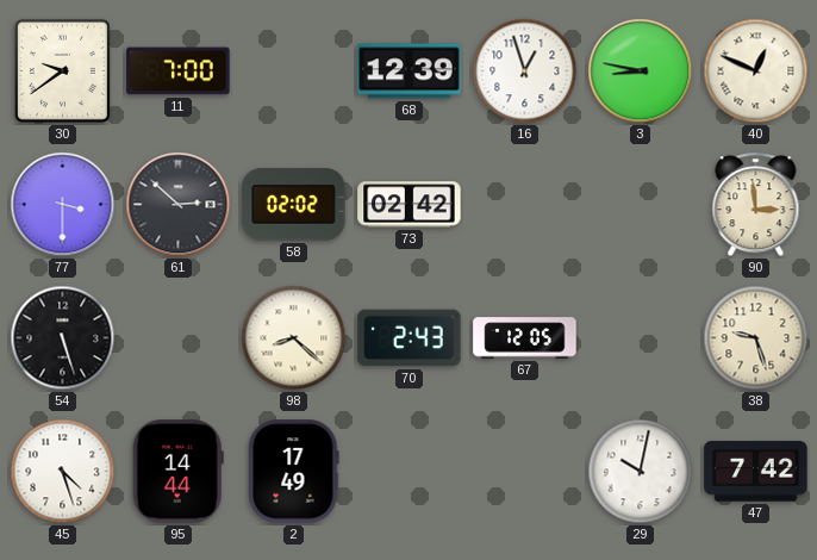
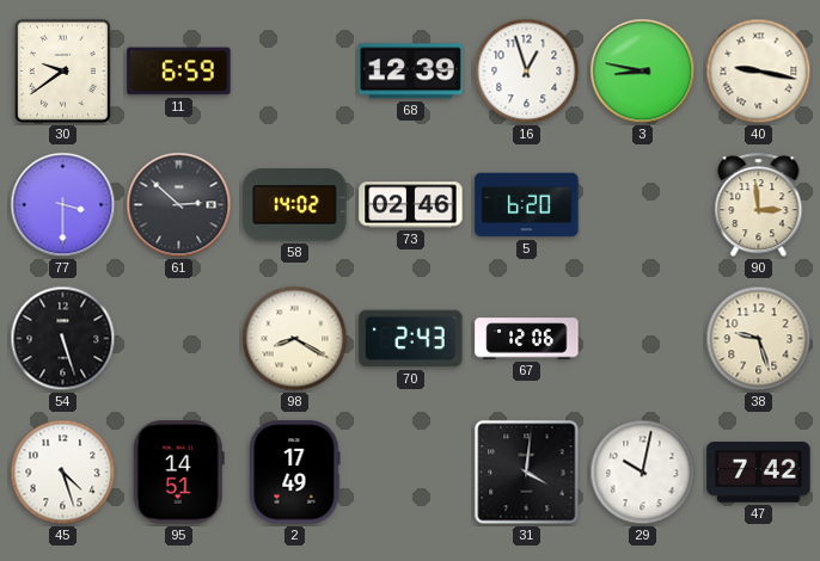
11: 7:00 -> 6:59
40: 12:49 -> 9:17
58: 02:02 -> 14:02
73: 02:42 -> 02:46
5: none -> 6:20
98: 8:22 -> 8:20
67: 12:05 -> 12:06
95: 14:44 -> 14:51
31: none -> 4:01
